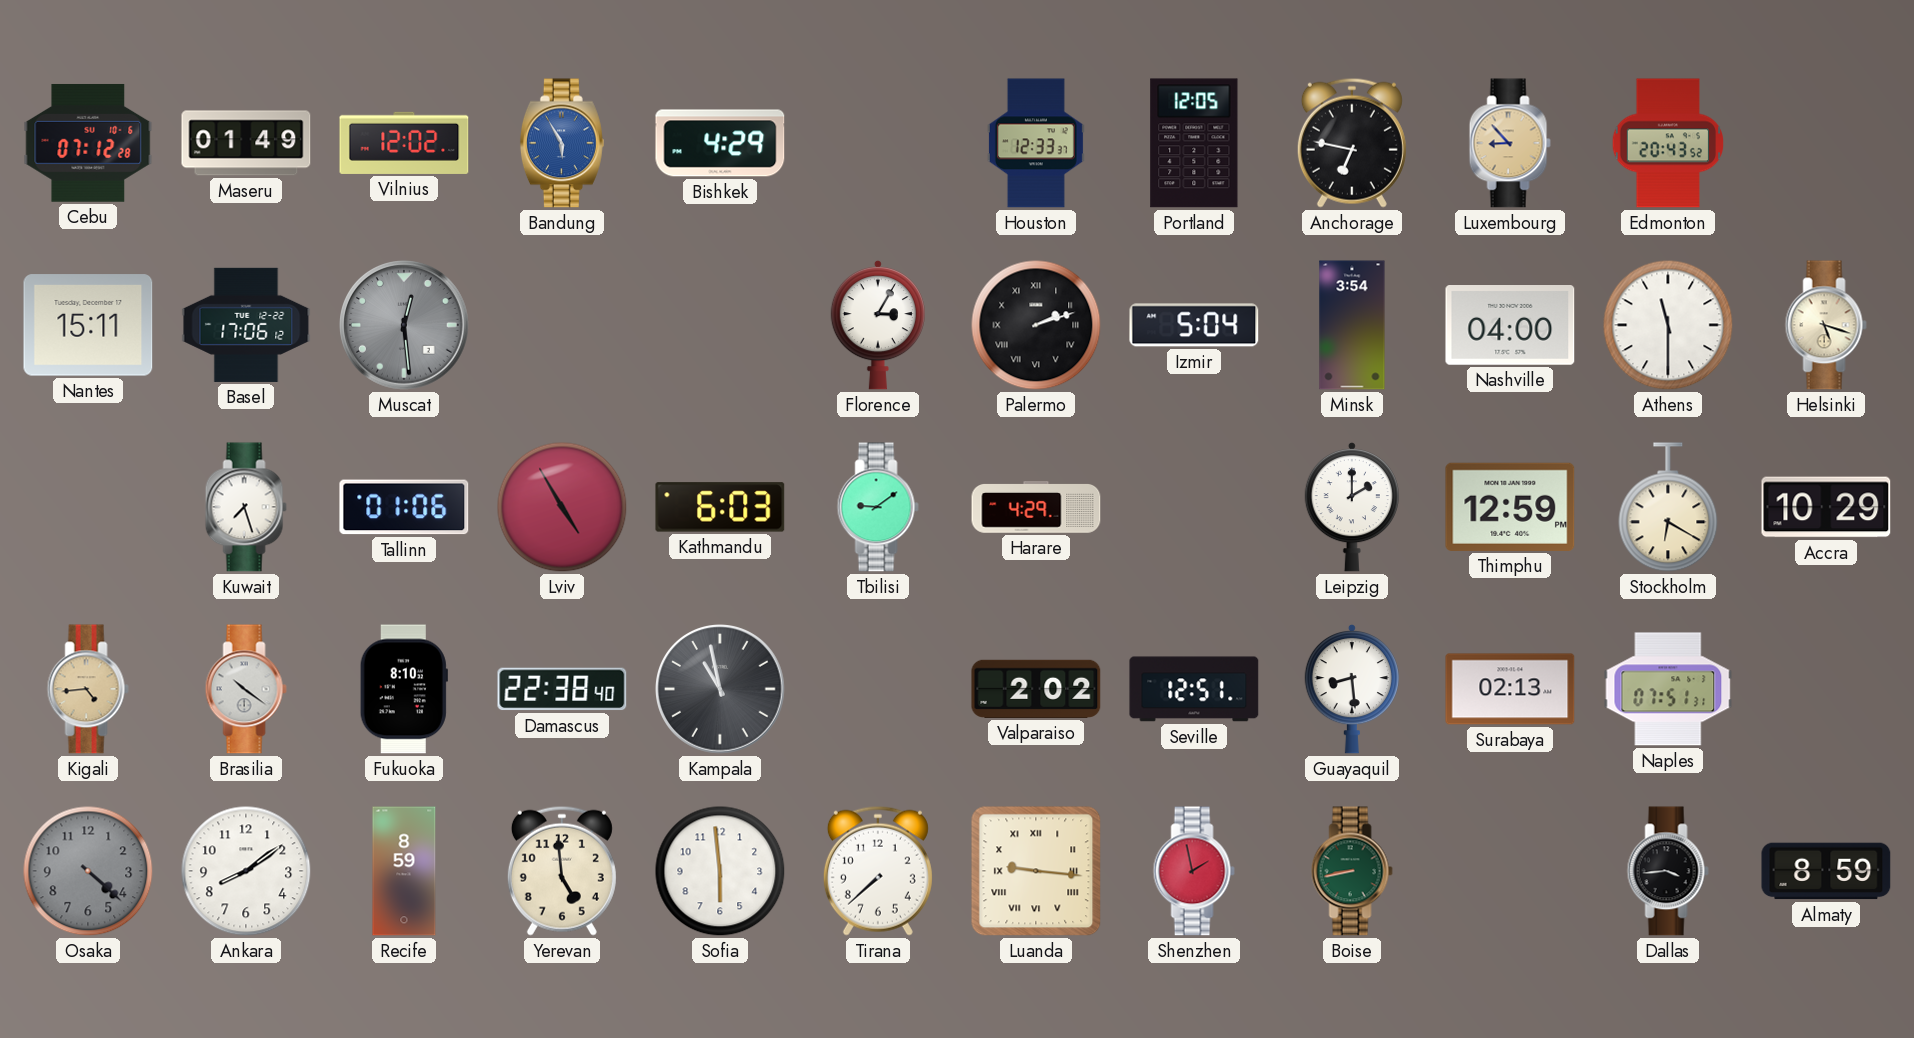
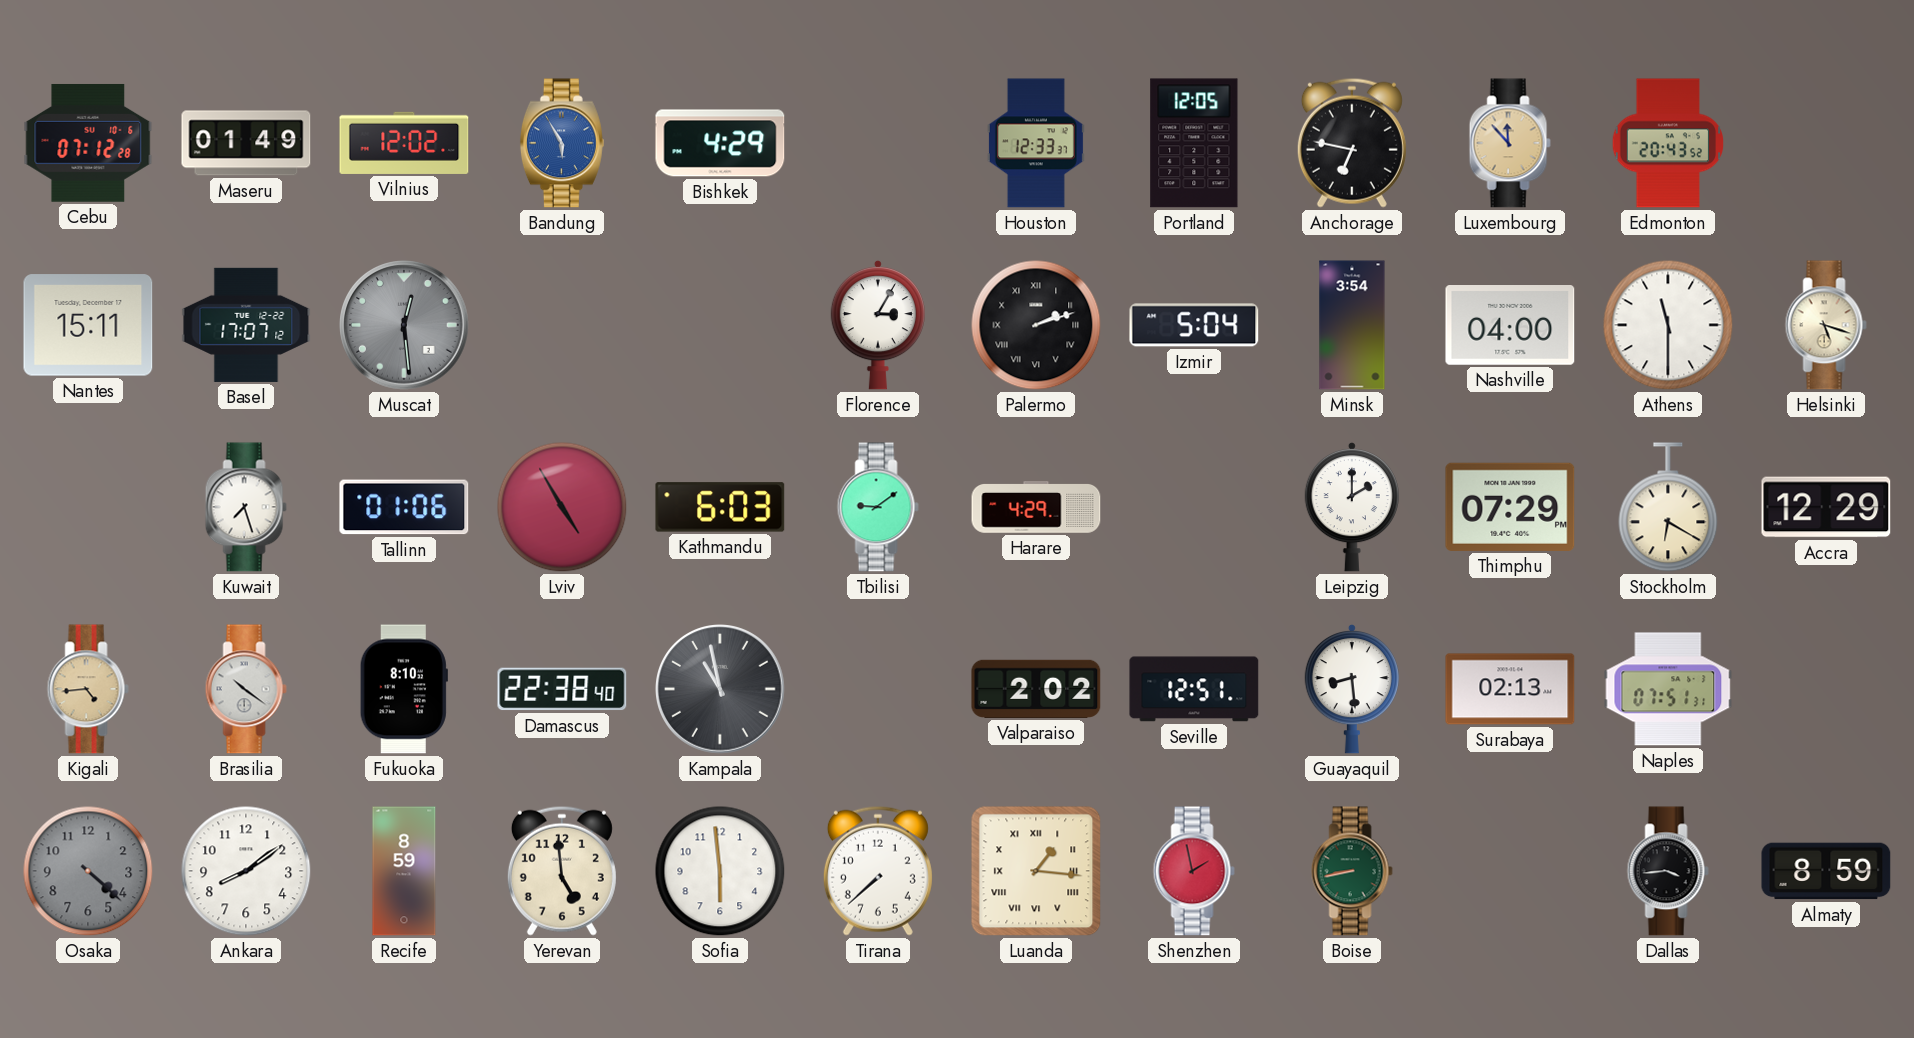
Luxembourg: 8:53 -> 11:53
Basel: 17:06 -> 17:07
Thimphu: 12:59 -> 07:29
Accra: 10:29 -> 12:29
Luanda: 9:16 -> 1:16
